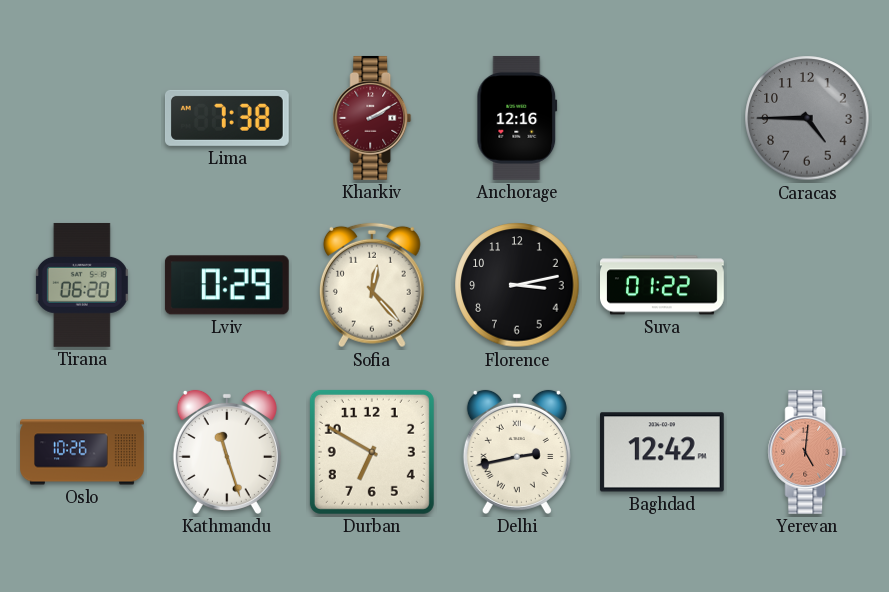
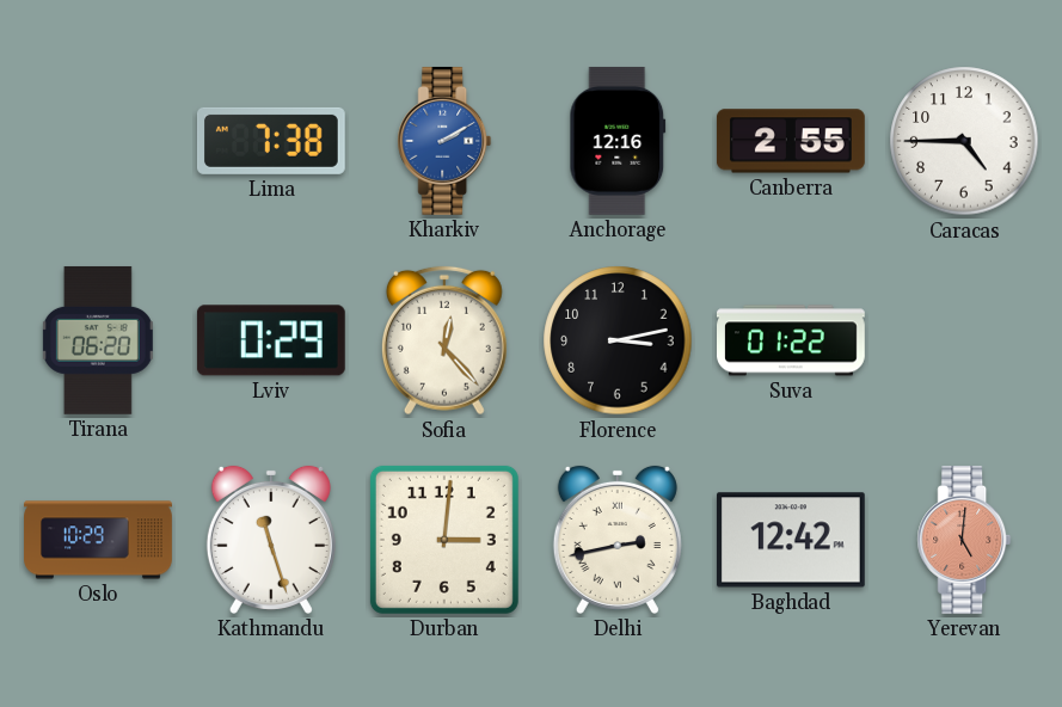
Kharkiv dial: burgundy -> blue
Canberra: none -> 2:55
Caracas dial: grey -> white
Oslo: 10:26 -> 10:29
Durban: 6:50 -> 3:01
